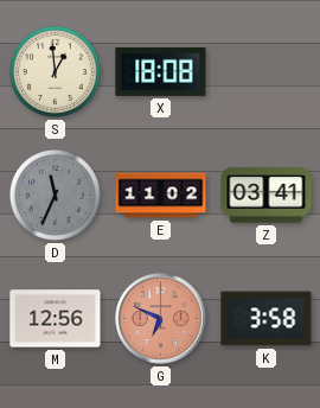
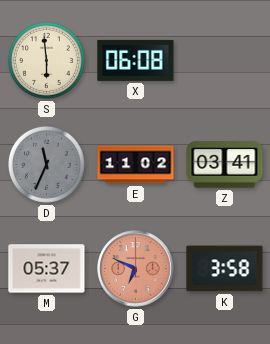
S: 12:59 -> 5:59
X: 18:08 -> 06:08
M: 12:56 -> 05:37
